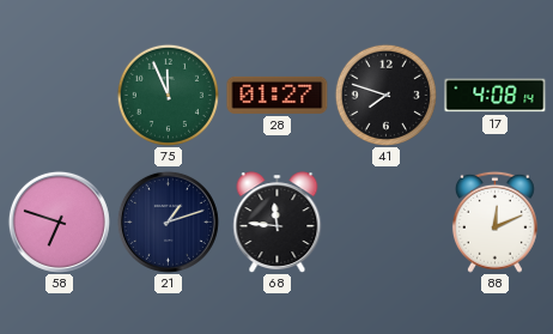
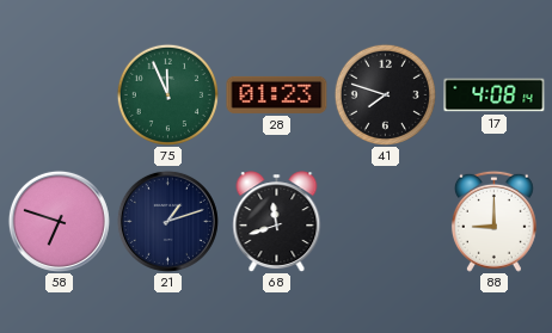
28: 01:27 -> 01:23
68: 11:46 -> 11:42
88: 12:11 -> 9:00
